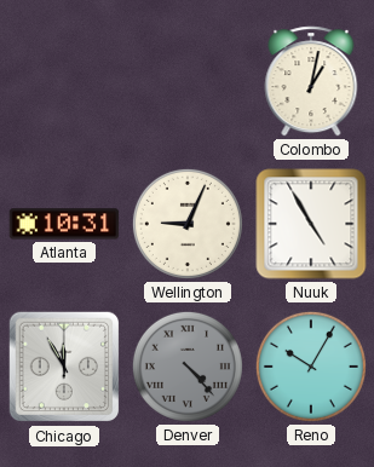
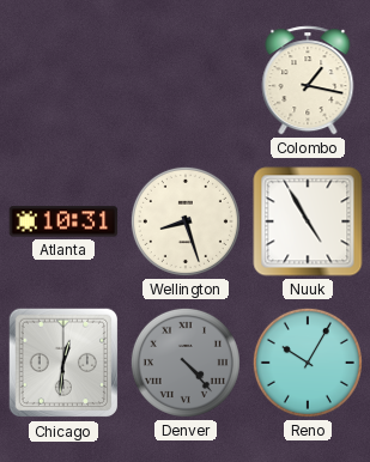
Colombo: 1:02 -> 1:17
Wellington: 9:04 -> 8:27
Chicago: 11:55 -> 12:31
